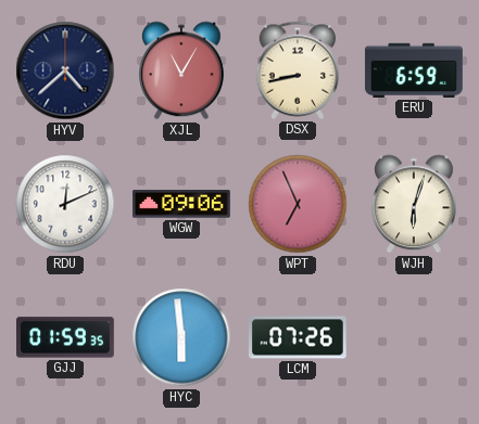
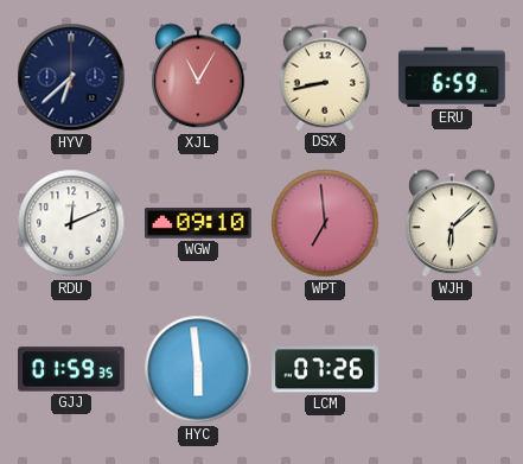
HYV: 4:38 -> 6:38
WGW: 09:06 -> 09:10
WPT: 6:56 -> 6:59
WJH: 6:03 -> 6:08
